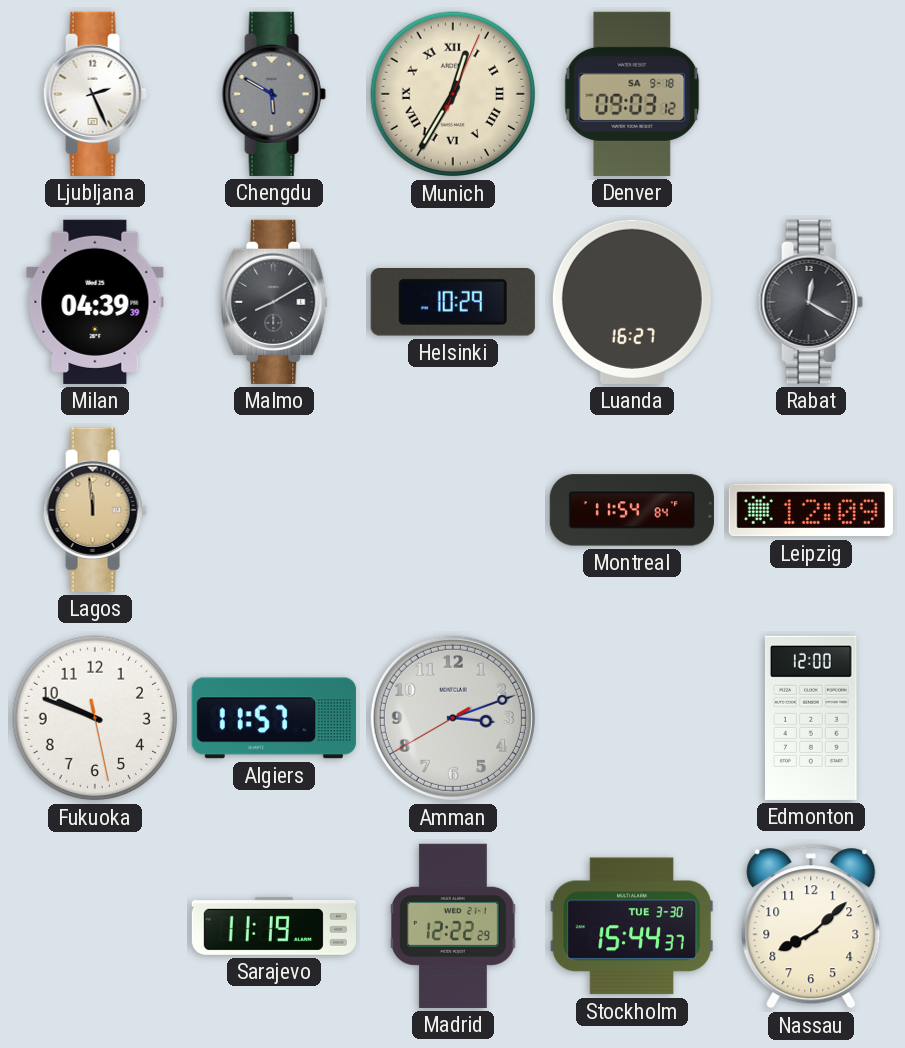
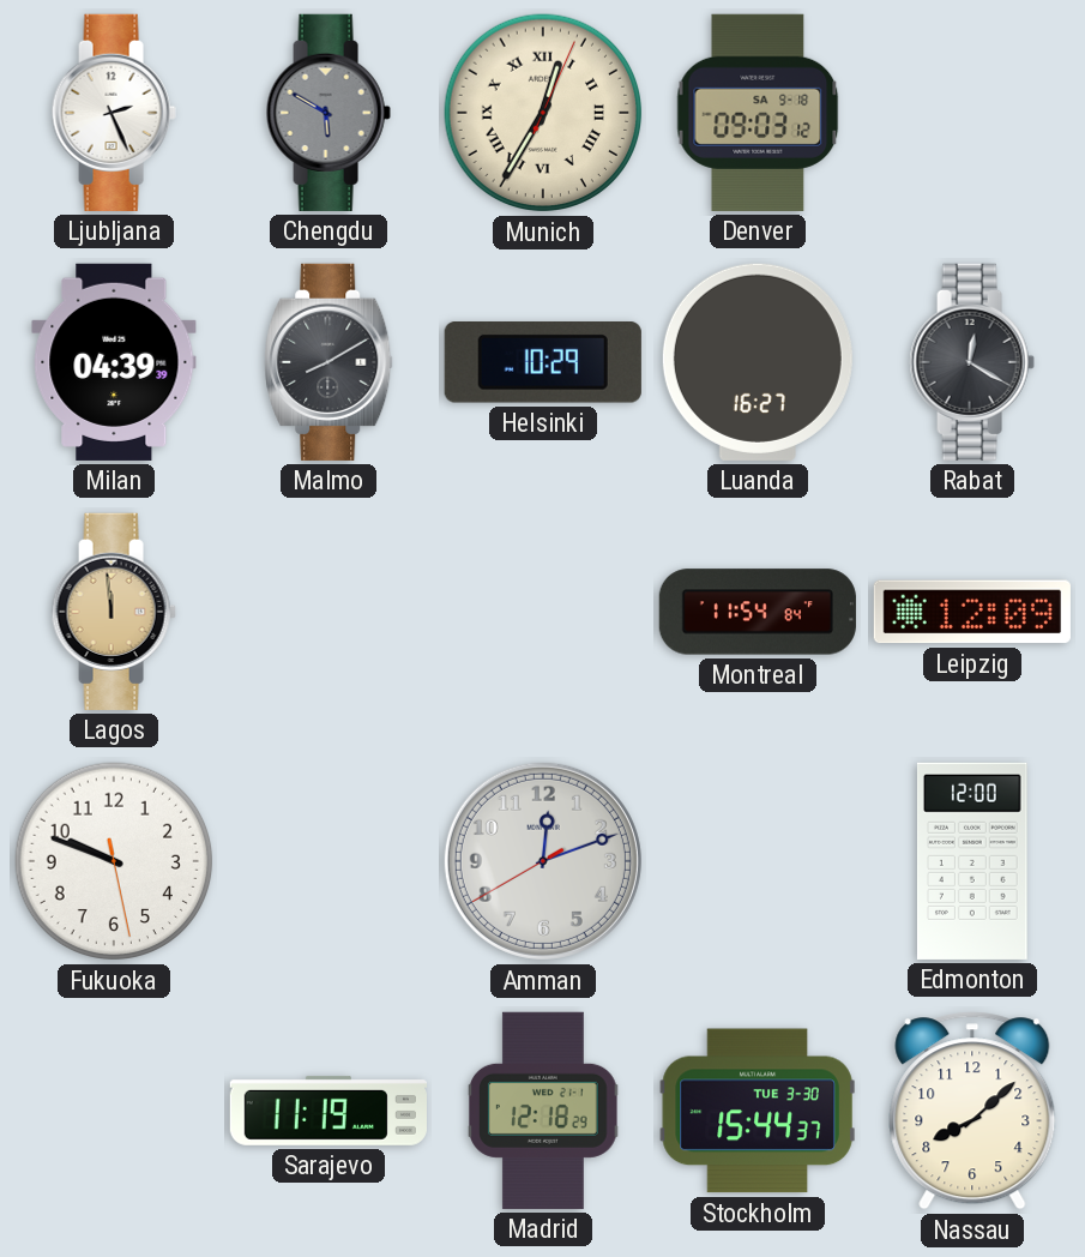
Algiers: 11:57 -> none
Amman: 3:11 -> 12:11
Madrid: 12:22 -> 12:18
